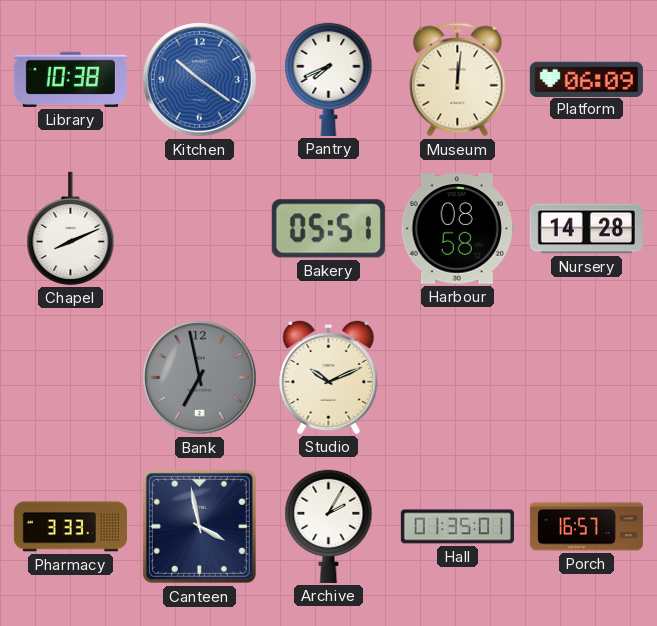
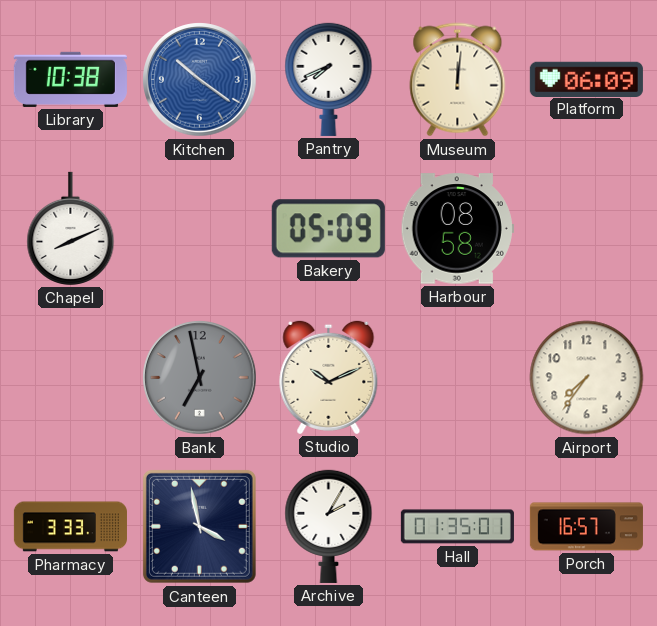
Bakery: 05:51 -> 05:09
Nursery: 14:28 -> none
Airport: none -> 7:36
